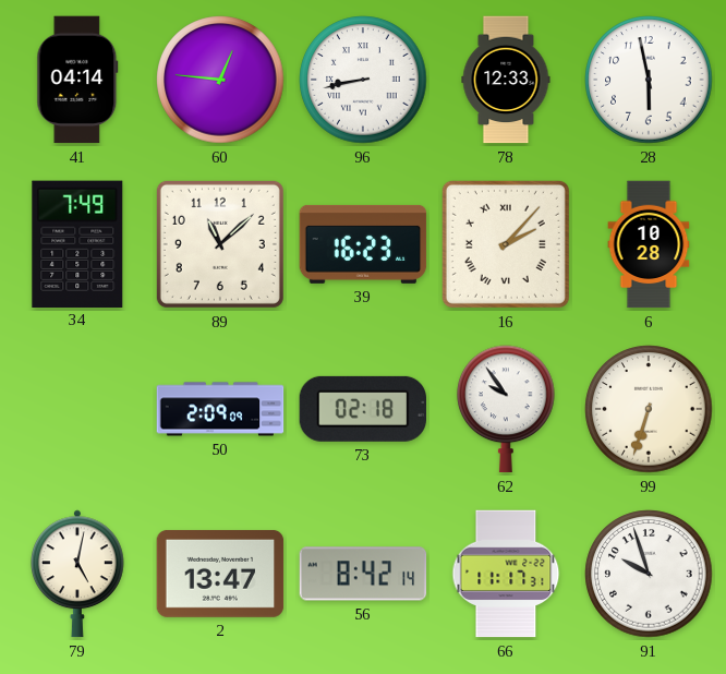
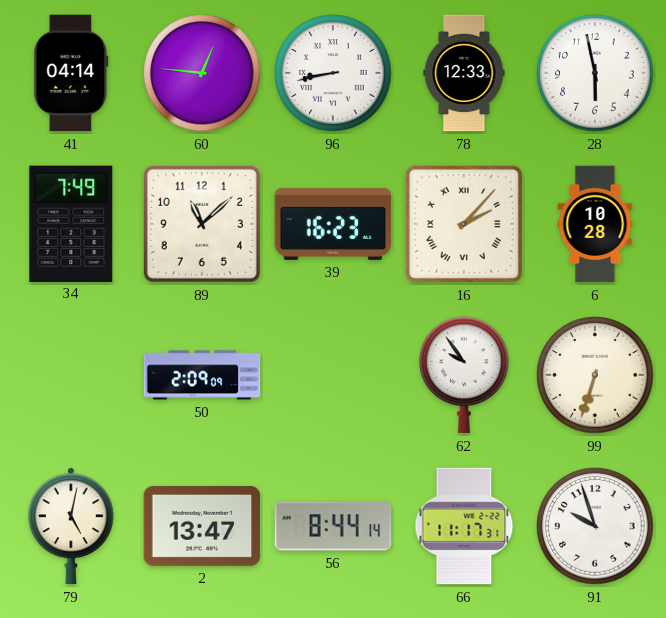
73: 02:18 -> none
56: 8:42 -> 8:44
